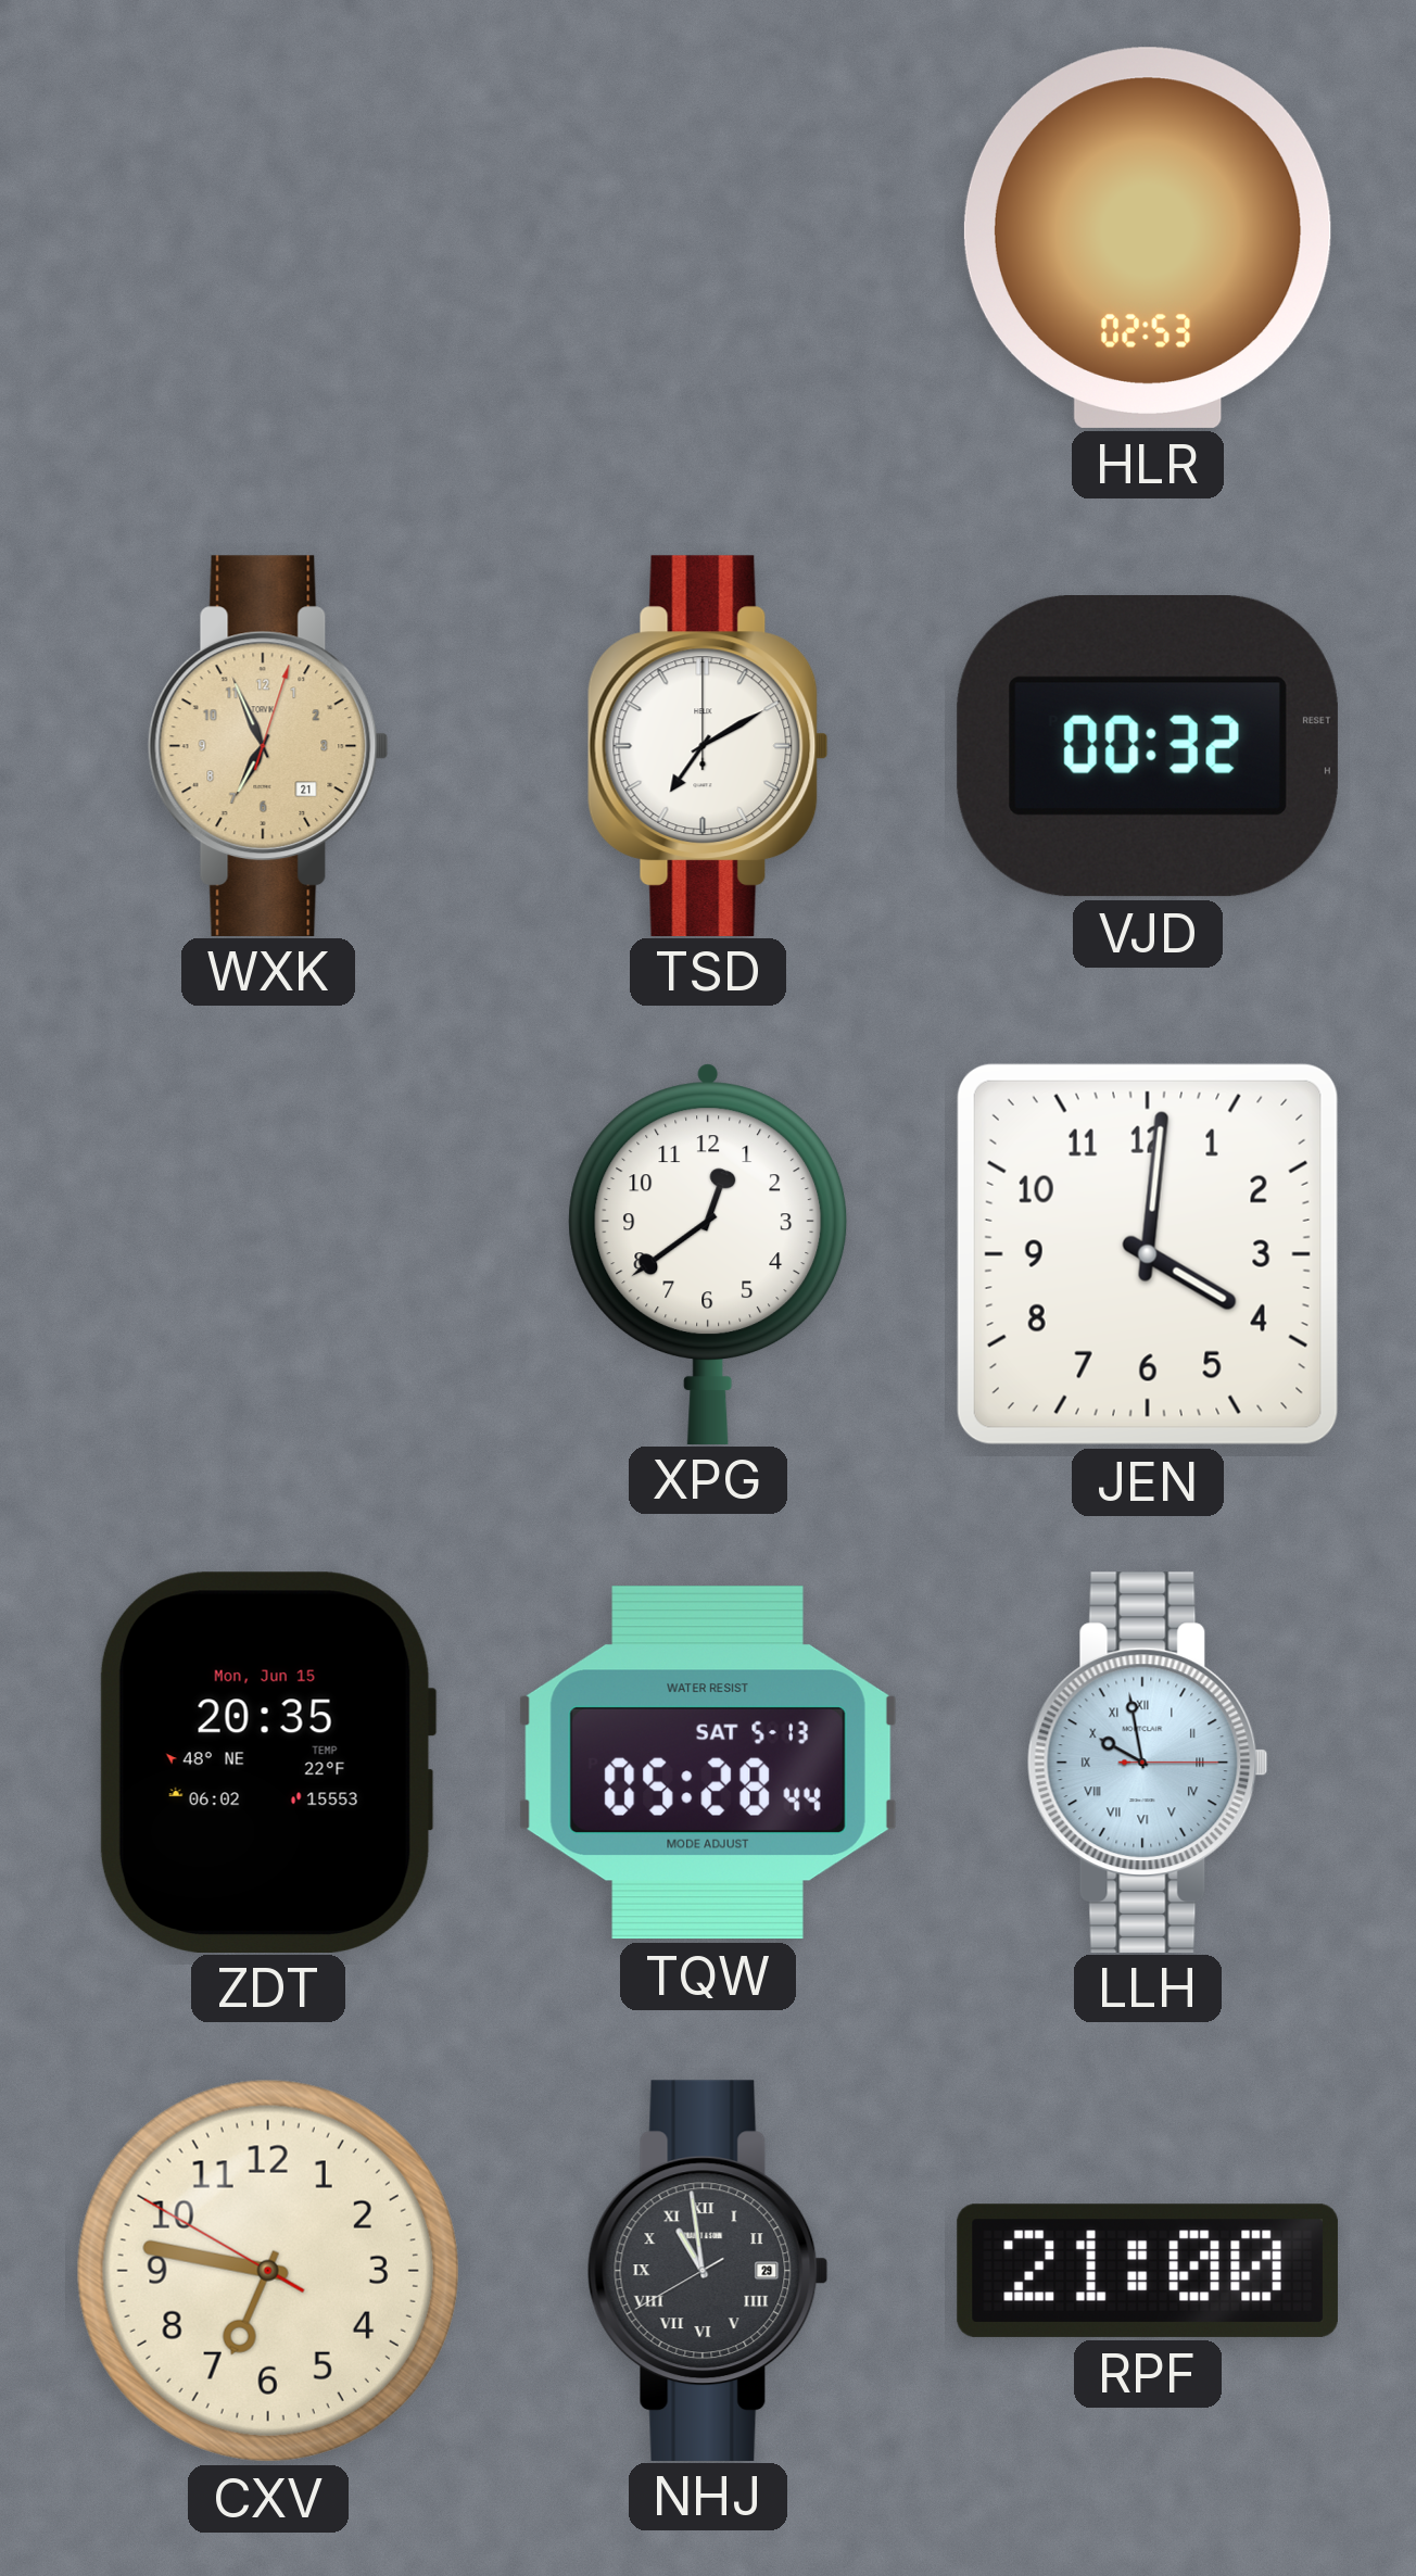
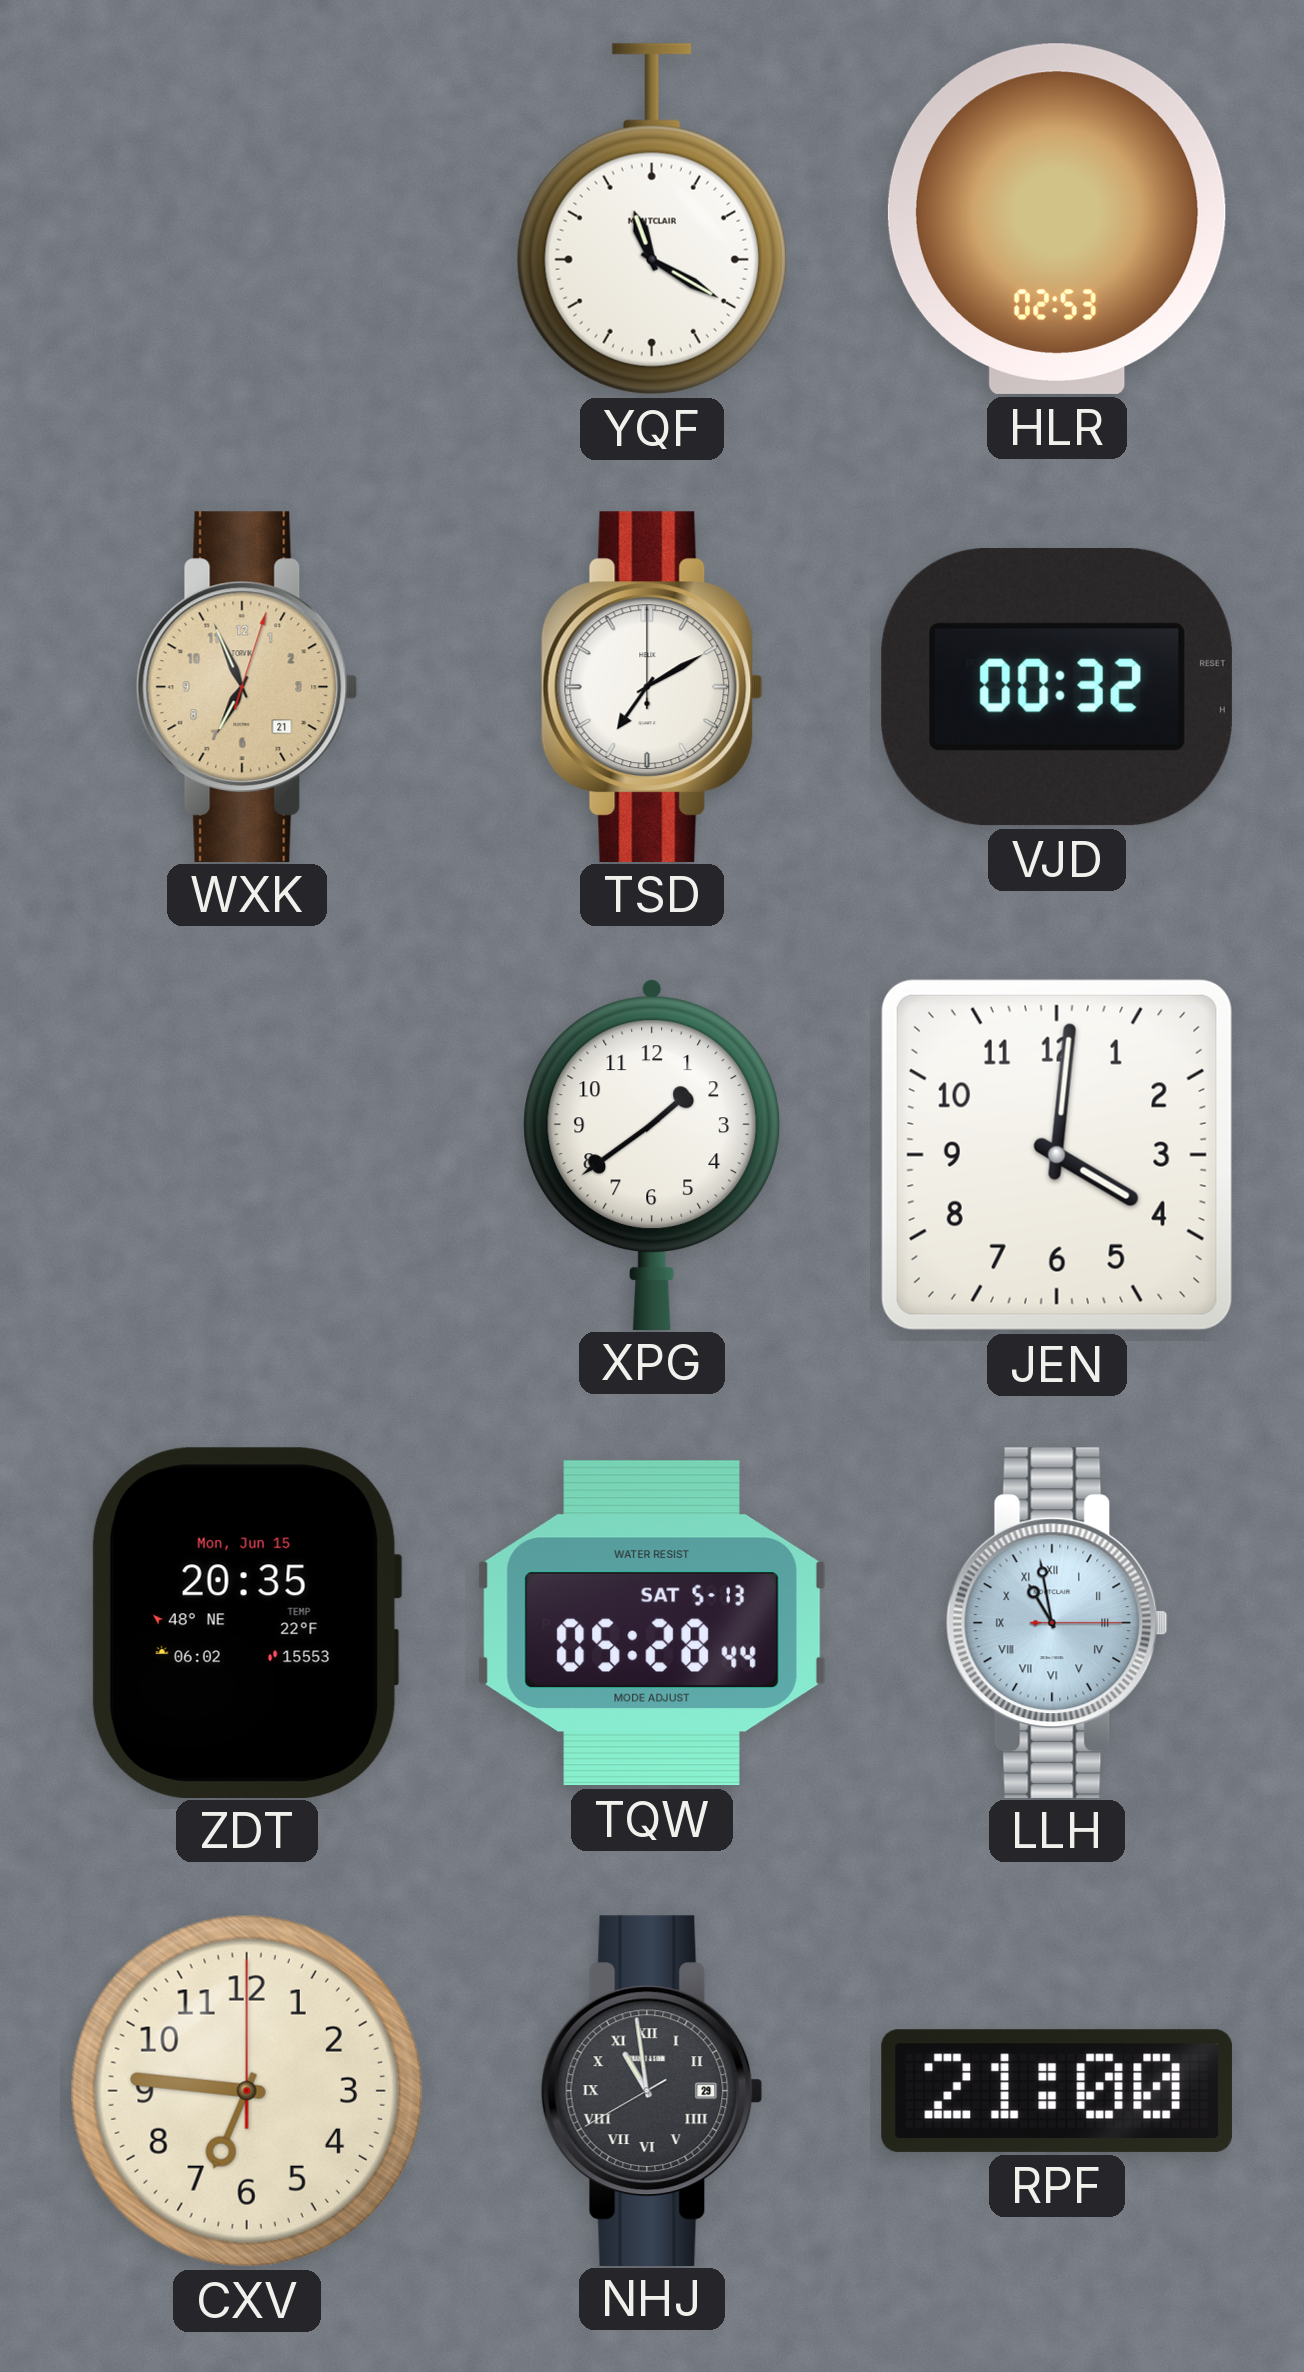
YQF: none -> 11:20
XPG: 12:39 -> 1:39
LLH: 9:58 -> 10:58
CXV: 6:46:50 -> 6:46:00
